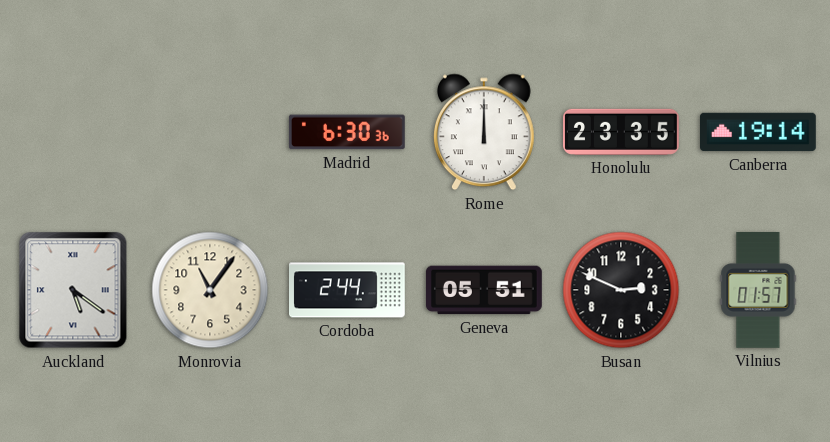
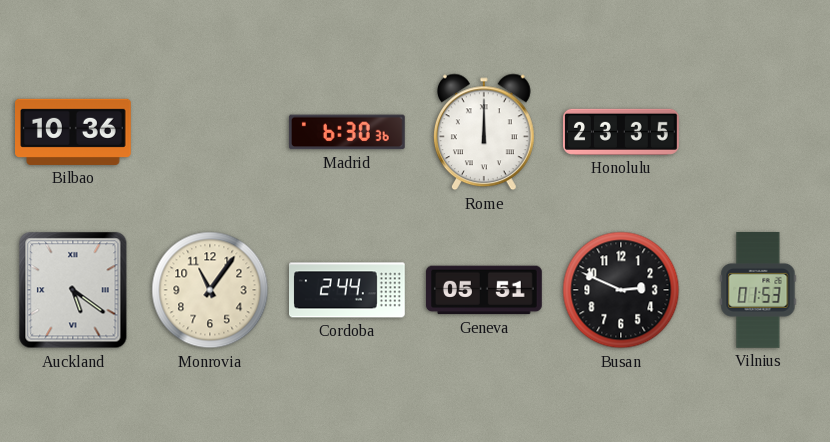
Bilbao: none -> 10:36
Canberra: 19:14 -> none
Vilnius: 01:57 -> 01:53
